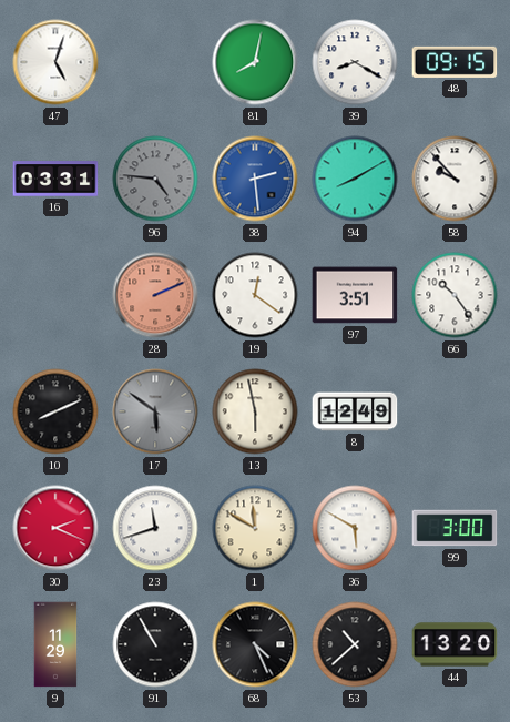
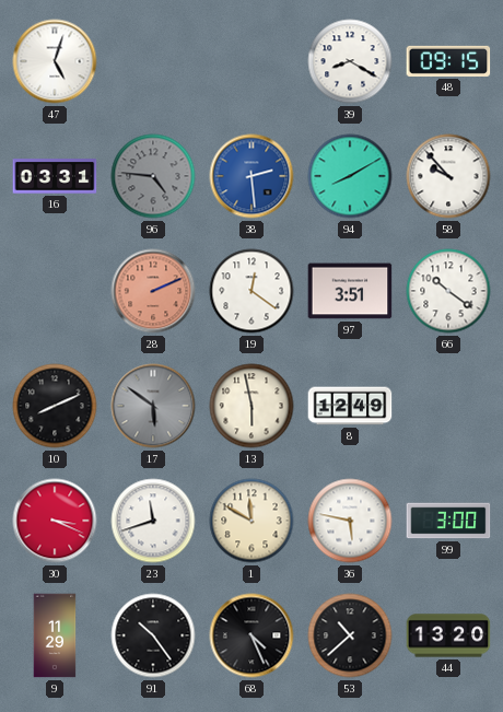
81: 8:02 -> none
66: 10:24 -> 10:21
30: 2:19 -> 3:19
36: 5:50 -> 5:47
91: 10:55 -> 10:24
